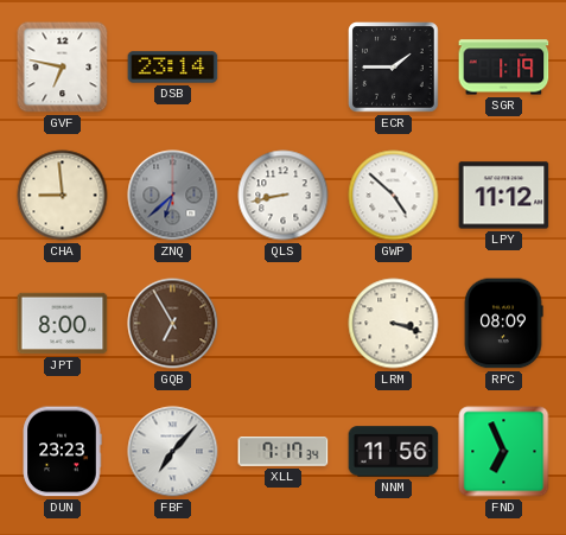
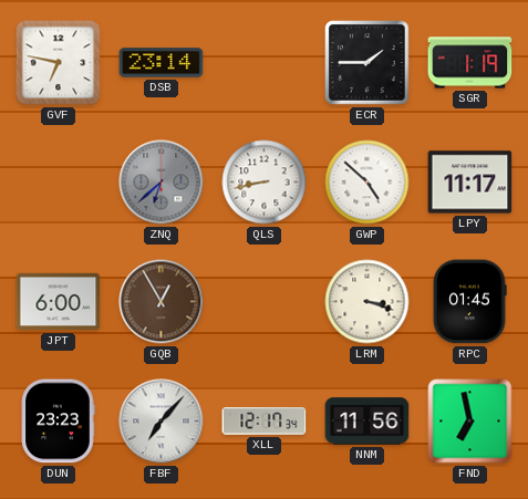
CHA: 8:59 -> none
LPY: 11:12 -> 11:17
JPT: 8:00 -> 6:00
GQB: 6:55 -> 12:55
RPC: 08:09 -> 01:45
XLL: 7:17 -> 12:17
FND: 6:56 -> 6:58
